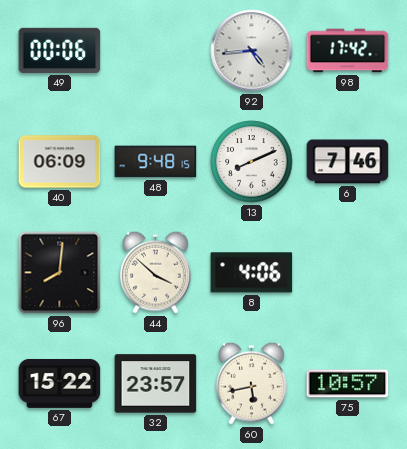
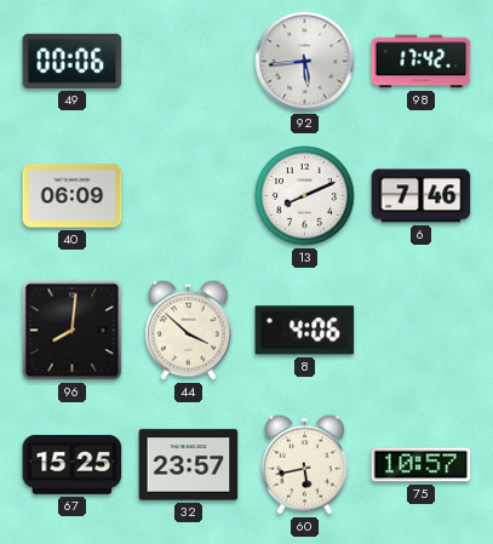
92: 4:44 -> 5:44
48: 9:48 -> none
67: 15:22 -> 15:25
